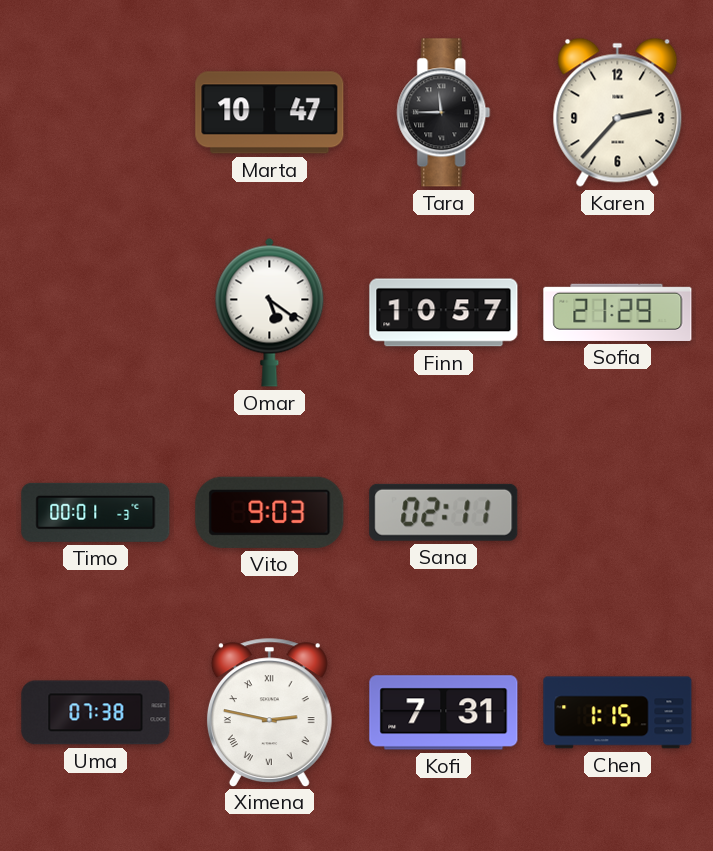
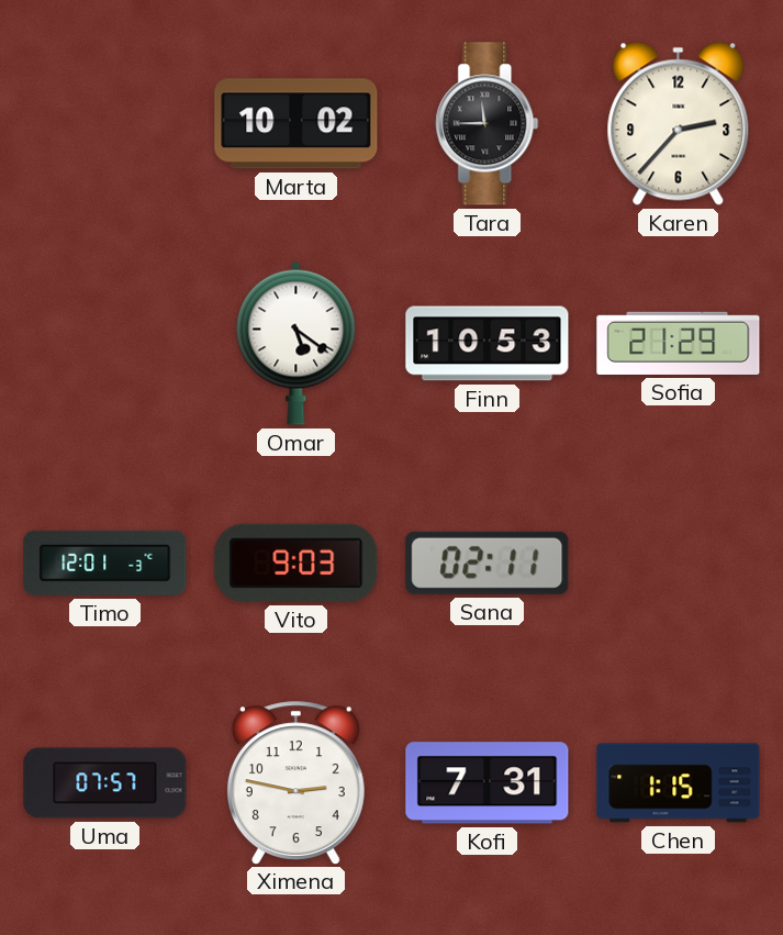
Marta: 10:47 -> 10:02
Finn: 10:57 -> 10:53
Timo: 00:01 -> 12:01
Uma: 07:38 -> 07:57
Ximena numerals: Roman -> Arabic
